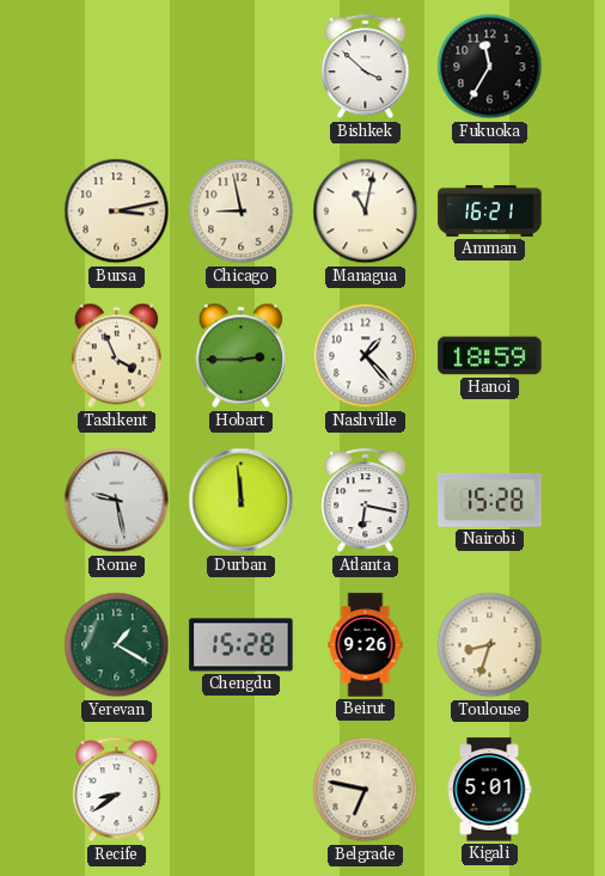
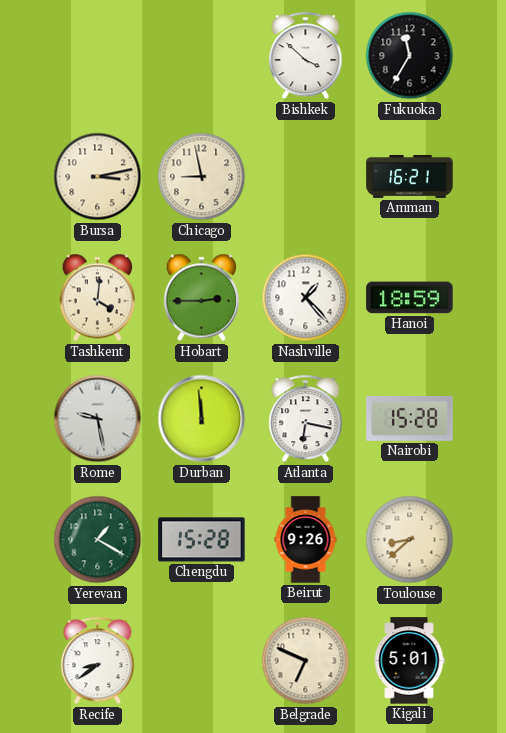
Managua: 11:02 -> none
Tashkent: 3:56 -> 4:01
Toulouse: 8:33 -> 8:38
Belgrade: 6:47 -> 6:49
